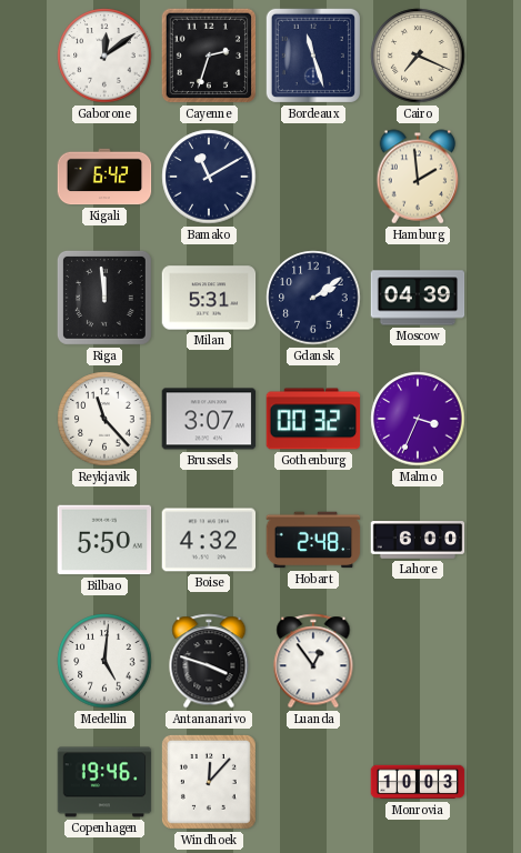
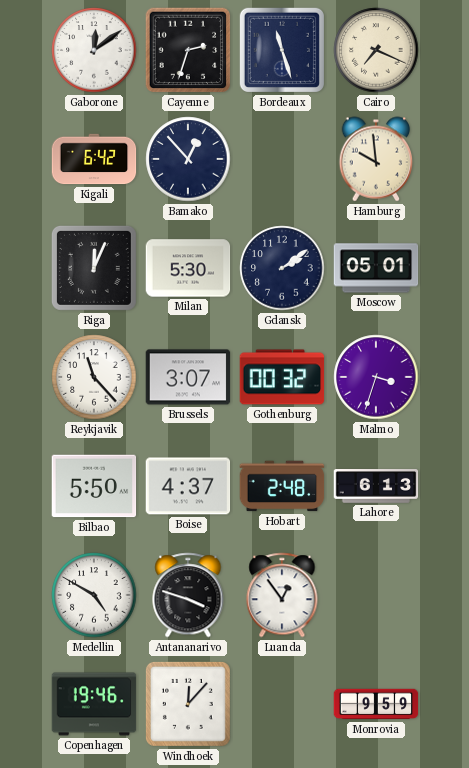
Bamako: 11:10 -> 12:53
Hamburg: 1:59 -> 9:59
Riga: 11:59 -> 12:04
Milan: 5:31 -> 5:30
Moscow: 04:39 -> 05:01
Malmo: 3:34 -> 3:33
Boise: 4:32 -> 4:37
Lahore: 6:00 -> 6:13
Medellin: 5:01 -> 4:50
Monrovia: 10:03 -> 9:59
